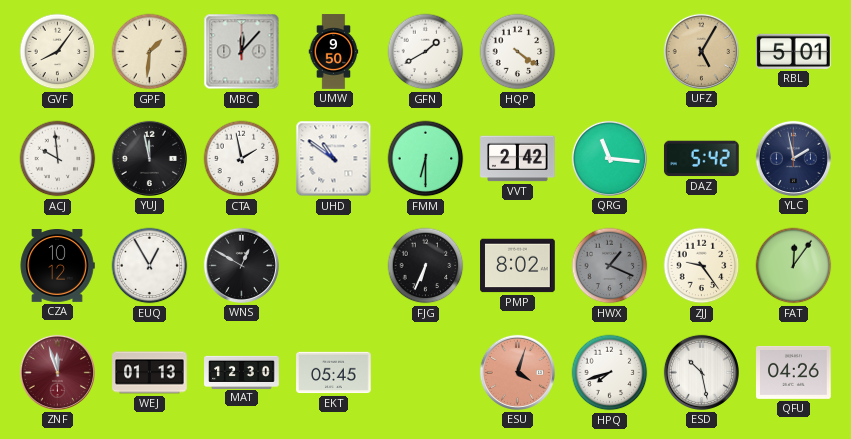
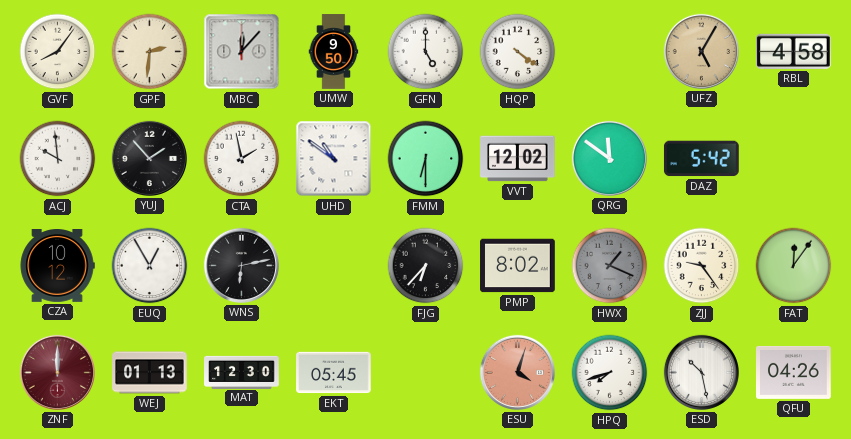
GPF: 1:31 -> 2:31
GFN: 1:40 -> 5:00
RBL: 5:01 -> 4:58
YUJ: 11:58 -> 1:53
VVT: 2:42 -> 12:02
QRG: 11:16 -> 11:51
YLC: 1:58 -> none
WNS: 12:50 -> 6:13
FJG: 6:34 -> 6:37
ZNF: 11:57 -> 12:00
